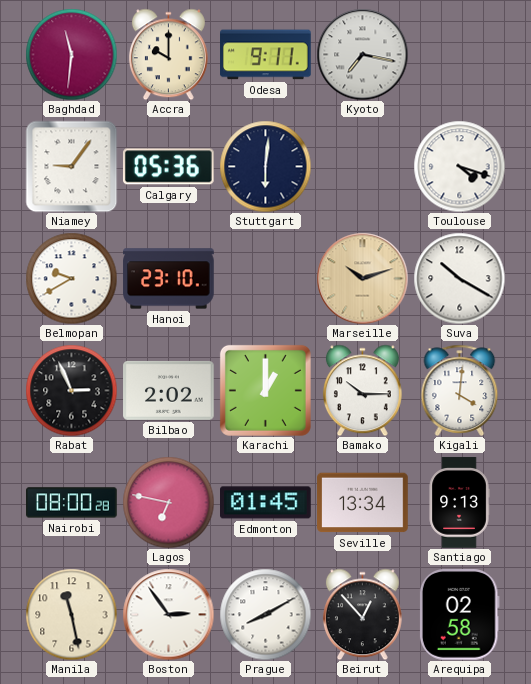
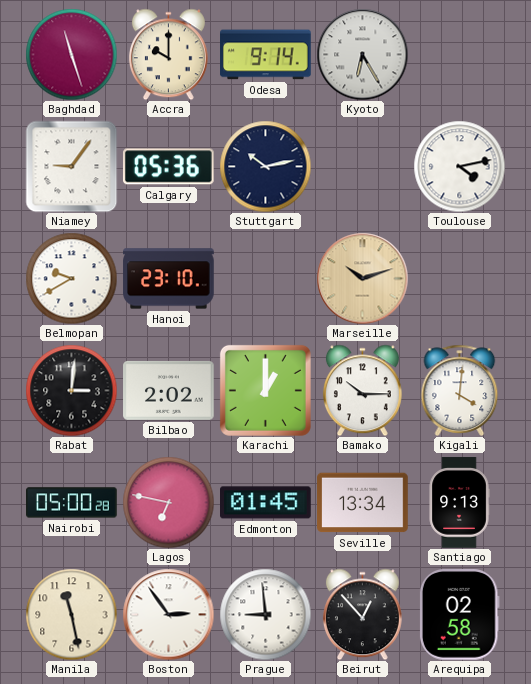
Baghdad: 11:31 -> 11:27
Odesa: 9:11 -> 9:14
Kyoto: 7:17 -> 6:25
Stuttgart: 6:01 -> 10:13
Toulouse: 4:18 -> 4:13
Suva: 10:20 -> none
Rabat: 2:56 -> 3:01
Nairobi: 08:00 -> 05:00
Prague: 8:10 -> 8:59
